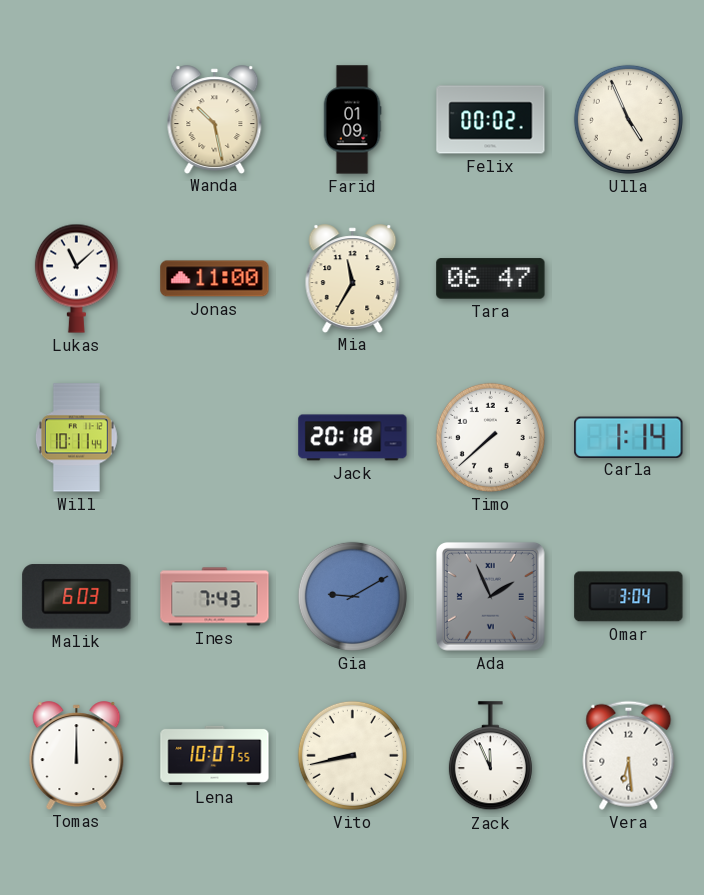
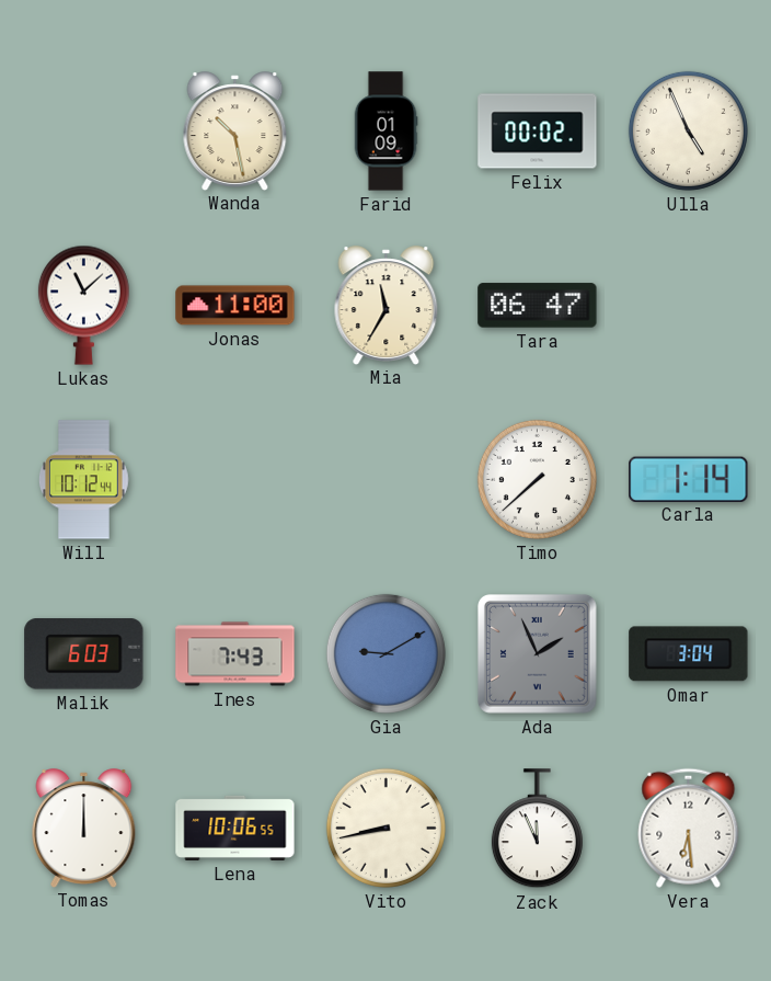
Will: 10:11 -> 10:12
Jack: 20:18 -> none
Lena: 10:07 -> 10:06
